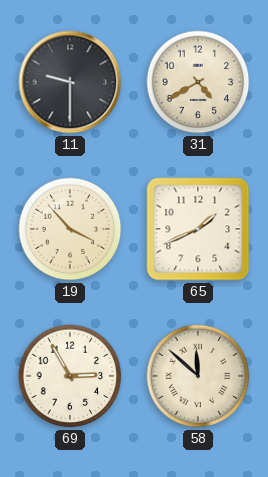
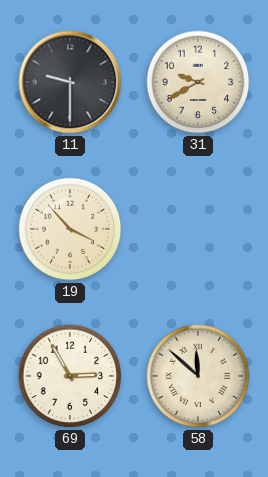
31: 4:40 -> 9:40
65: 1:41 -> none
